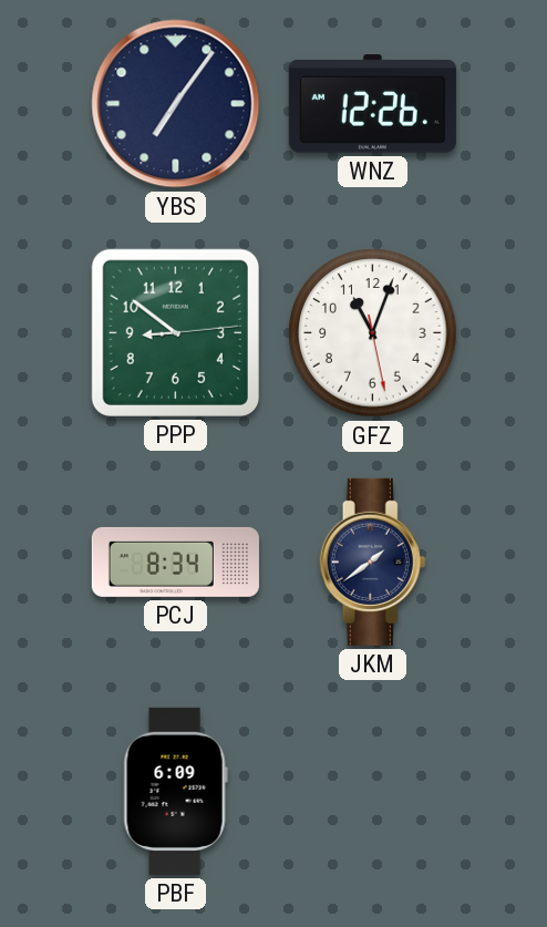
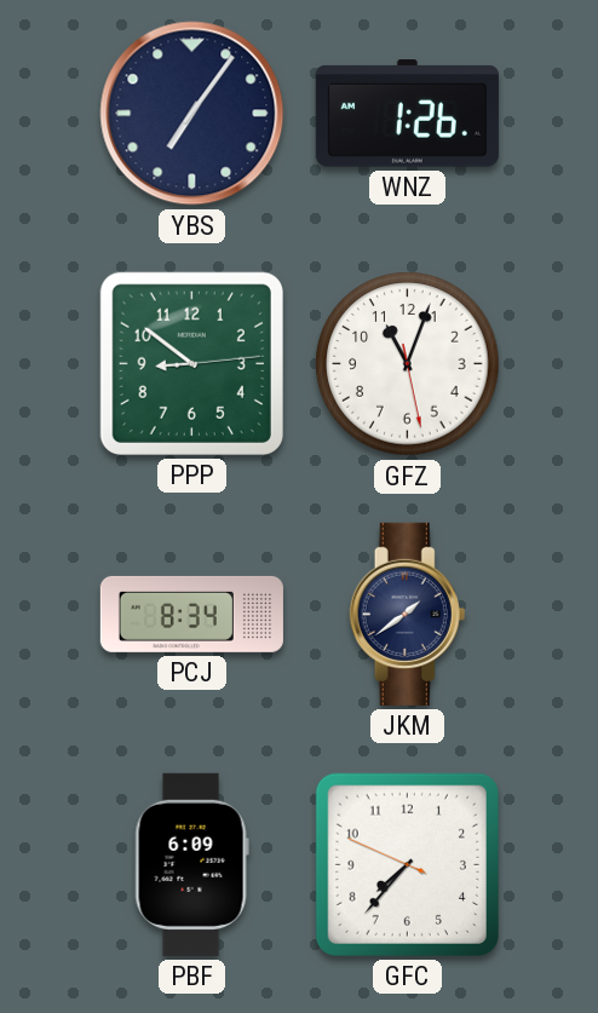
WNZ: 12:26 -> 1:26
GFC: none -> 7:36
